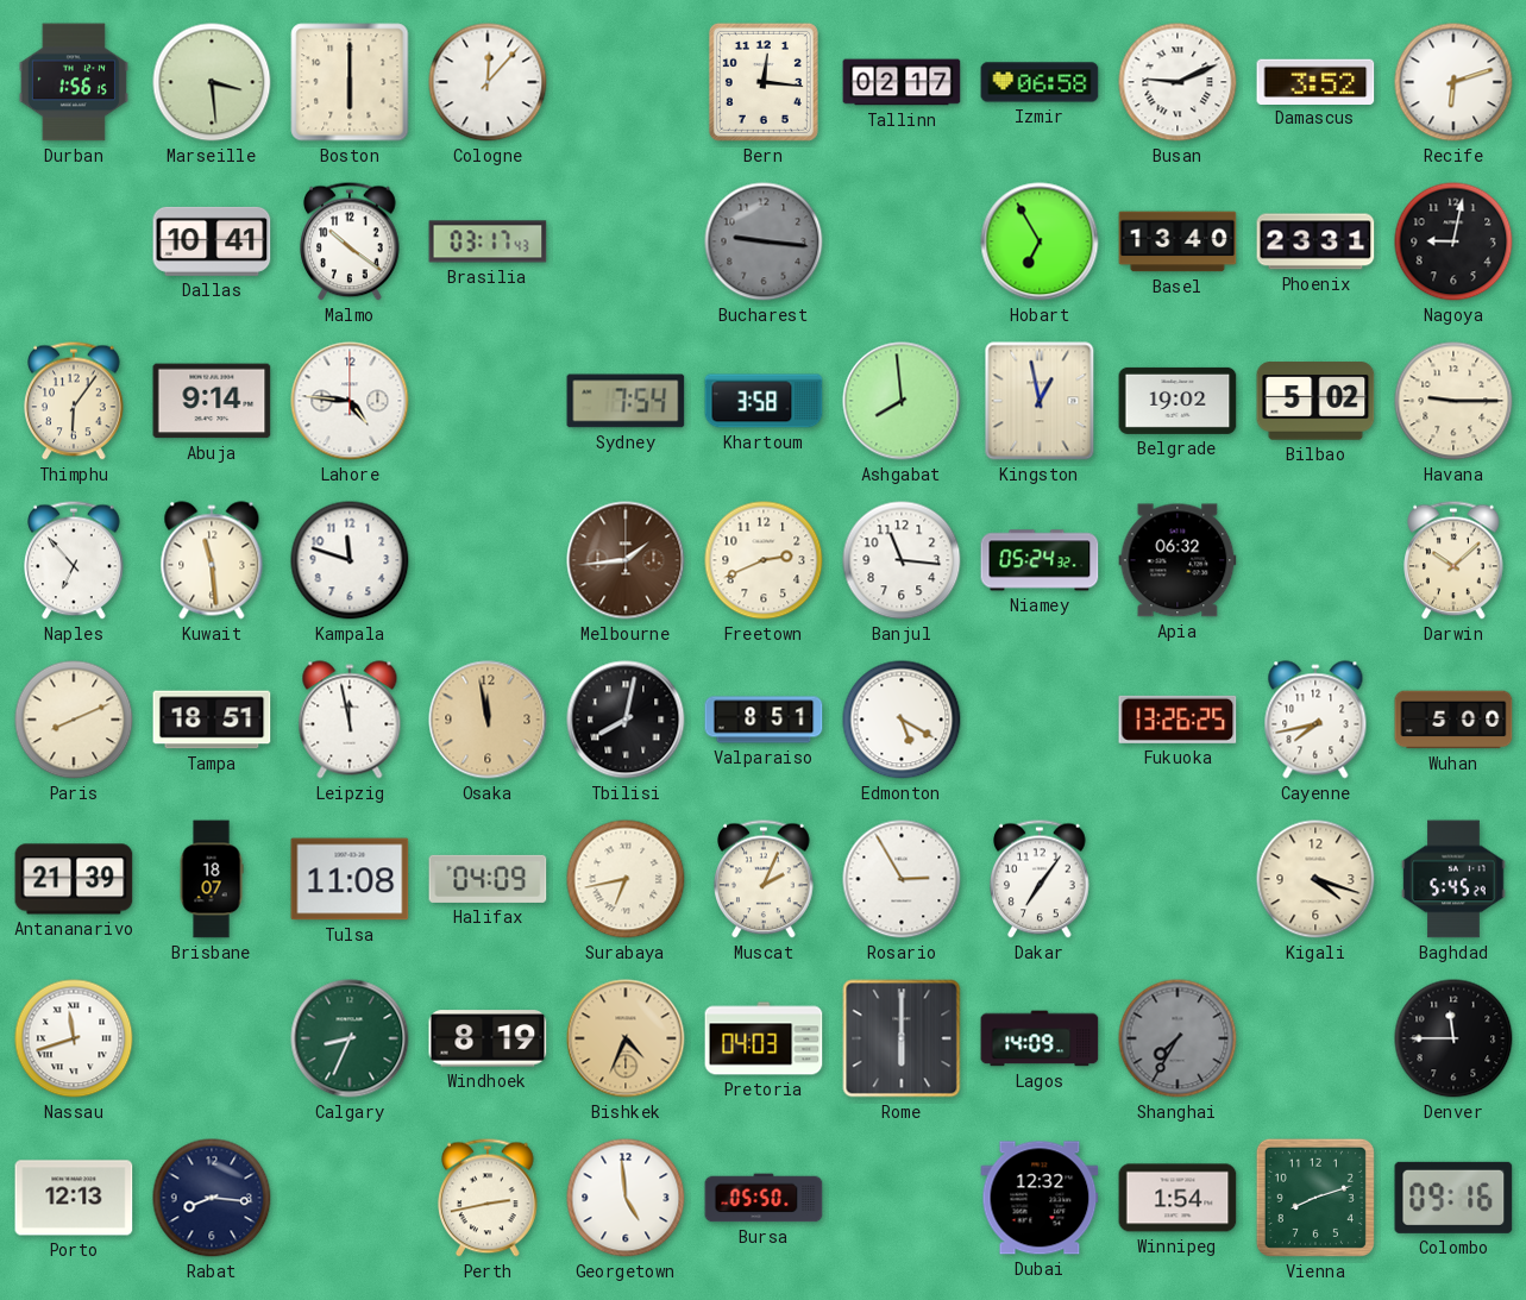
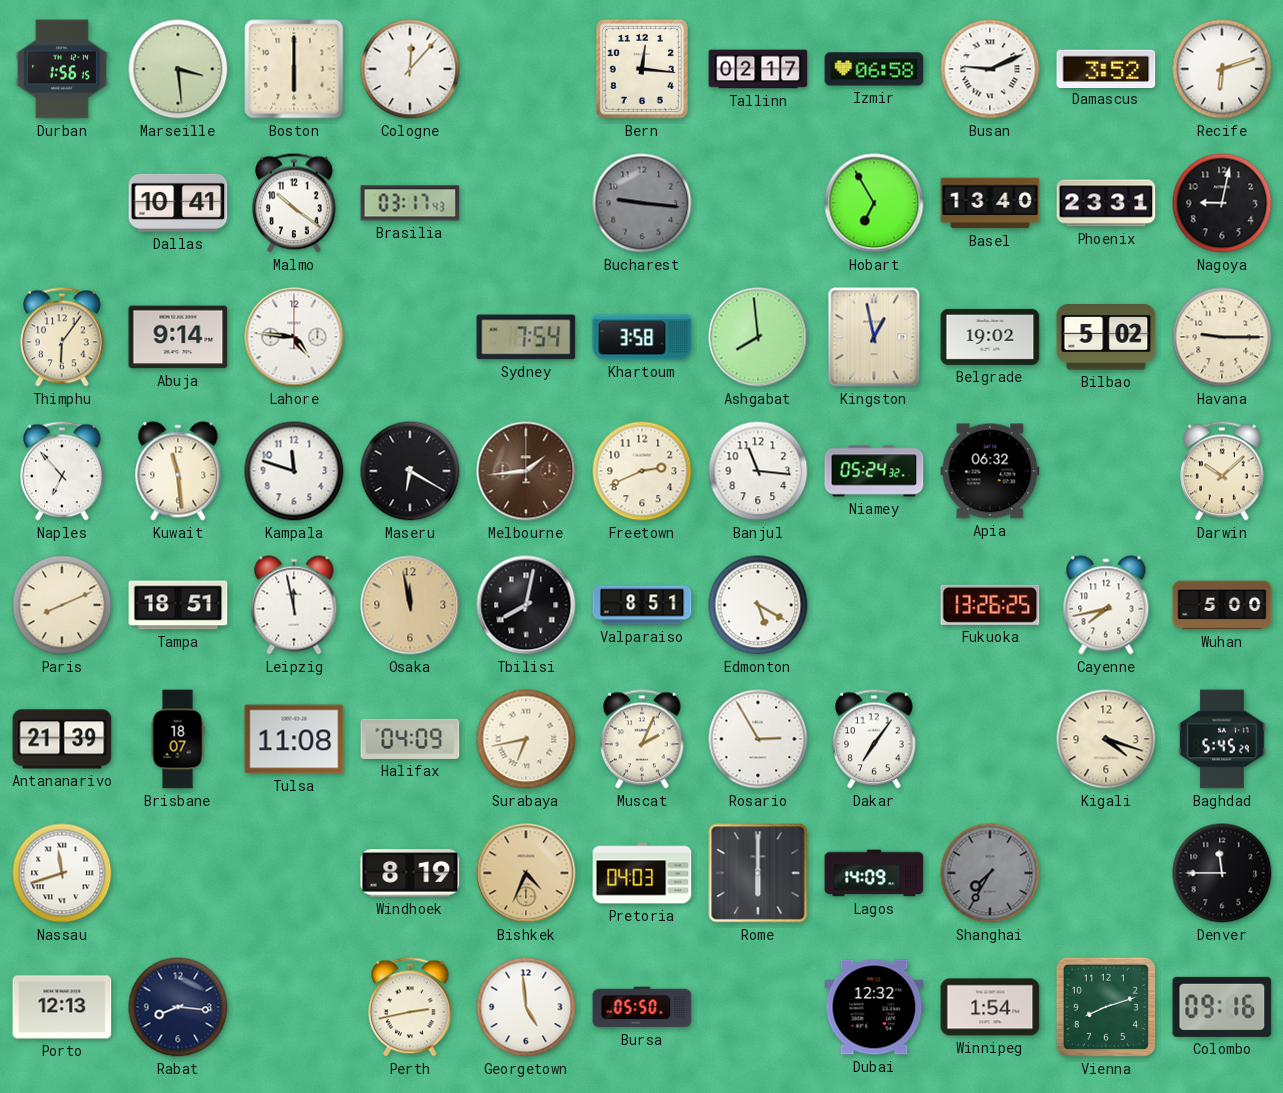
Maseru: none -> 6:20
Calgary: 8:34 -> none
